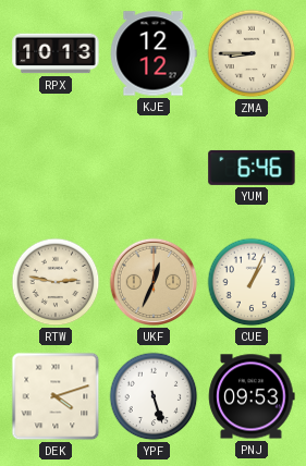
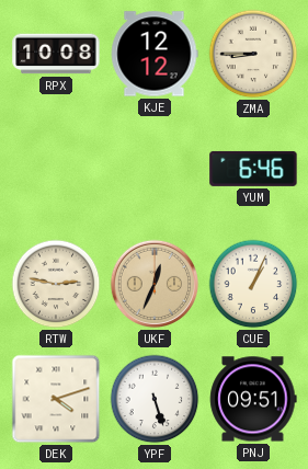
RPX: 10:13 -> 10:08
PNJ: 09:53 -> 09:51
